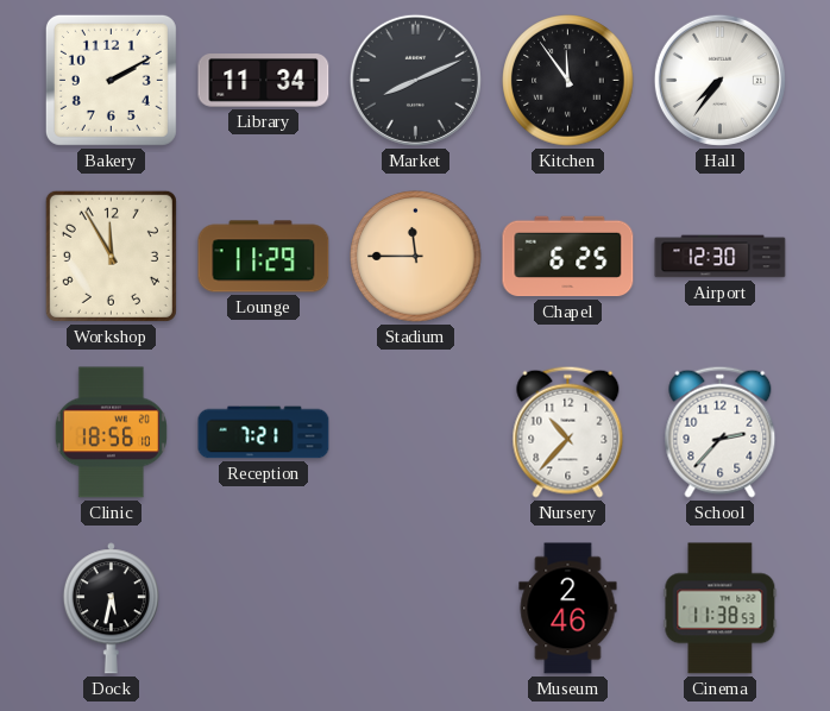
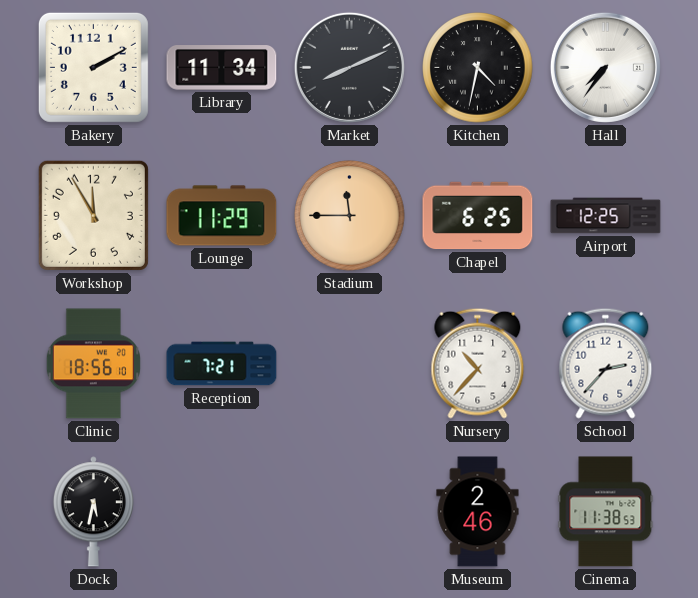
Kitchen: 11:54 -> 4:32
Airport: 12:30 -> 12:25
